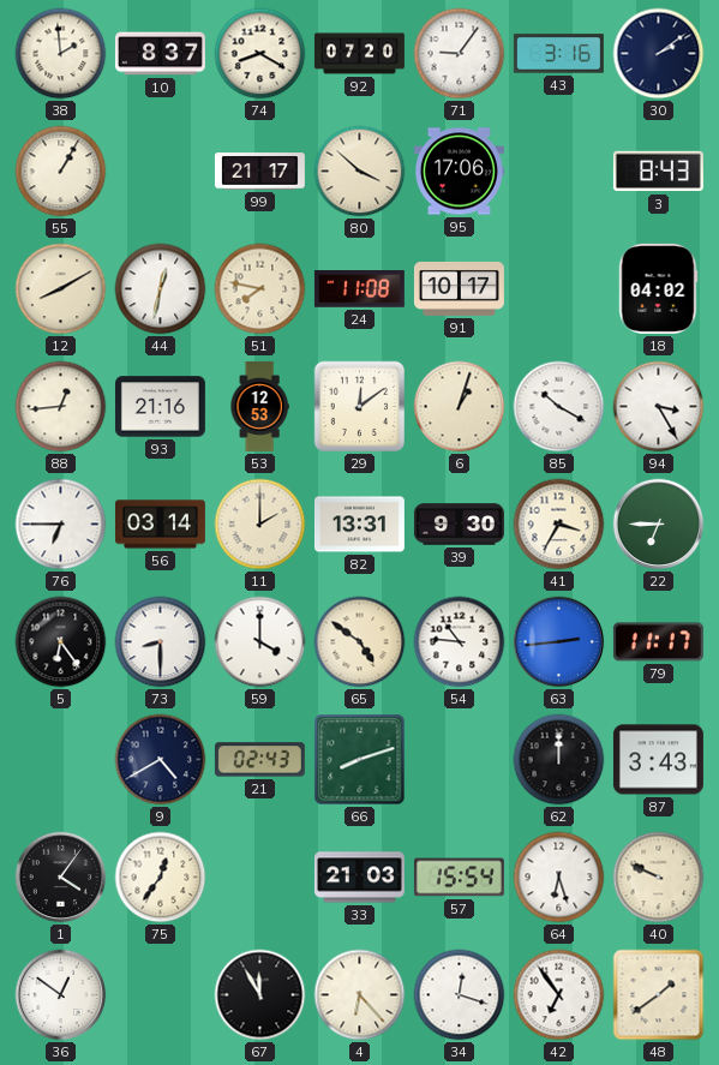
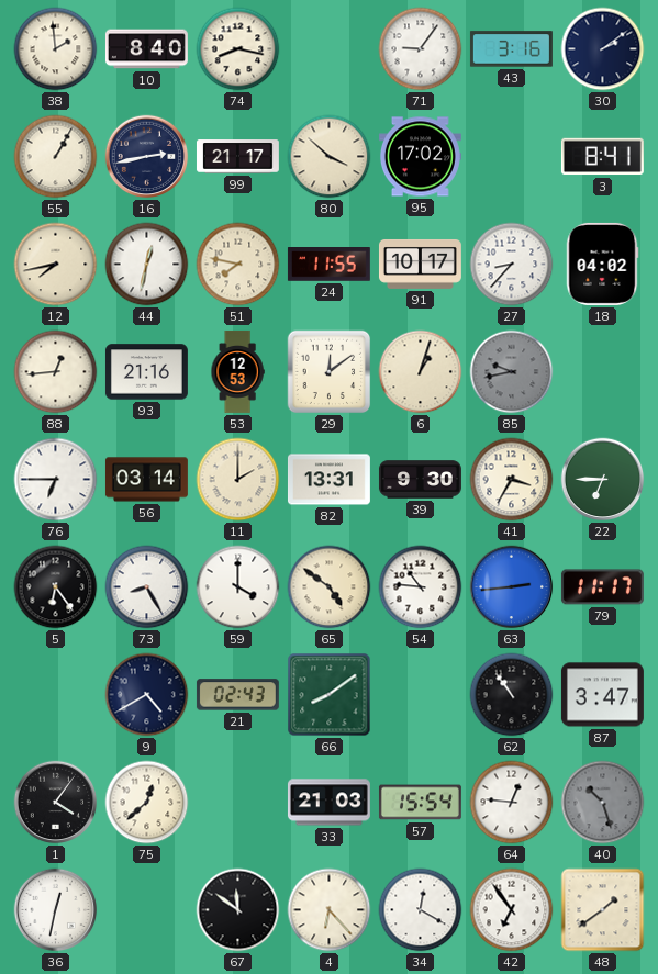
10: 8:37 -> 8:40
74: 8:20 -> 8:17
92: 07:20 -> none
16: none -> 2:43
95: 17:06 -> 17:02
3: 8:43 -> 8:41
12: 8:10 -> 7:43
24: 11:08 -> 11:55
27: none -> 8:37
85: 10:20 -> 9:43
85 dial: white -> grey
94: 3:25 -> none
73: 8:30 -> 8:25
66: 8:12 -> 8:09
62: 12:00 -> 10:54
87: 3:43 -> 3:47
75: 12:36 -> 12:38
64: 6:27 -> 12:46
40: 9:49 -> 10:27
40 dial: cream -> grey
36: 12:51 -> 12:32
67: 11:55 -> 11:51
34: 12:18 -> 12:20
